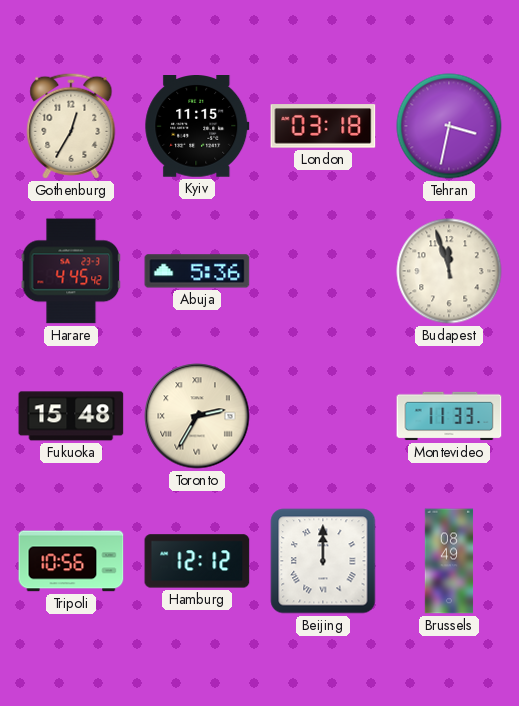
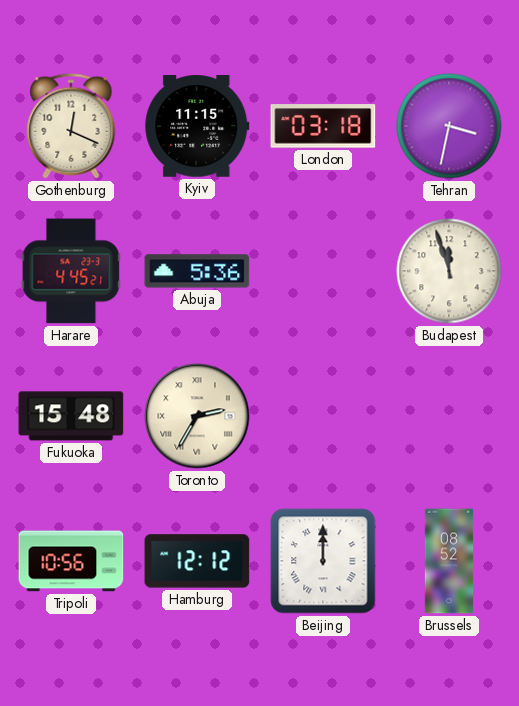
Gothenburg: 12:35 -> 12:19
Harare: 4:45:42 -> 4:45:21
Montevideo: 11:33 -> none
Brussels: 08:49 -> 08:52
